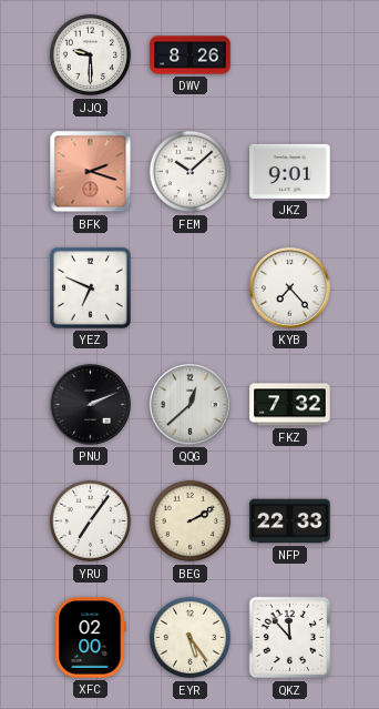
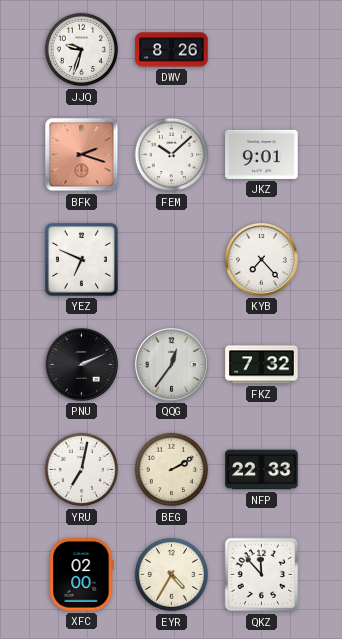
JJQ: 9:30 -> 9:33
QQG: 12:38 -> 12:36
YRU: 7:06 -> 7:02
EYR: 5:24 -> 4:35
